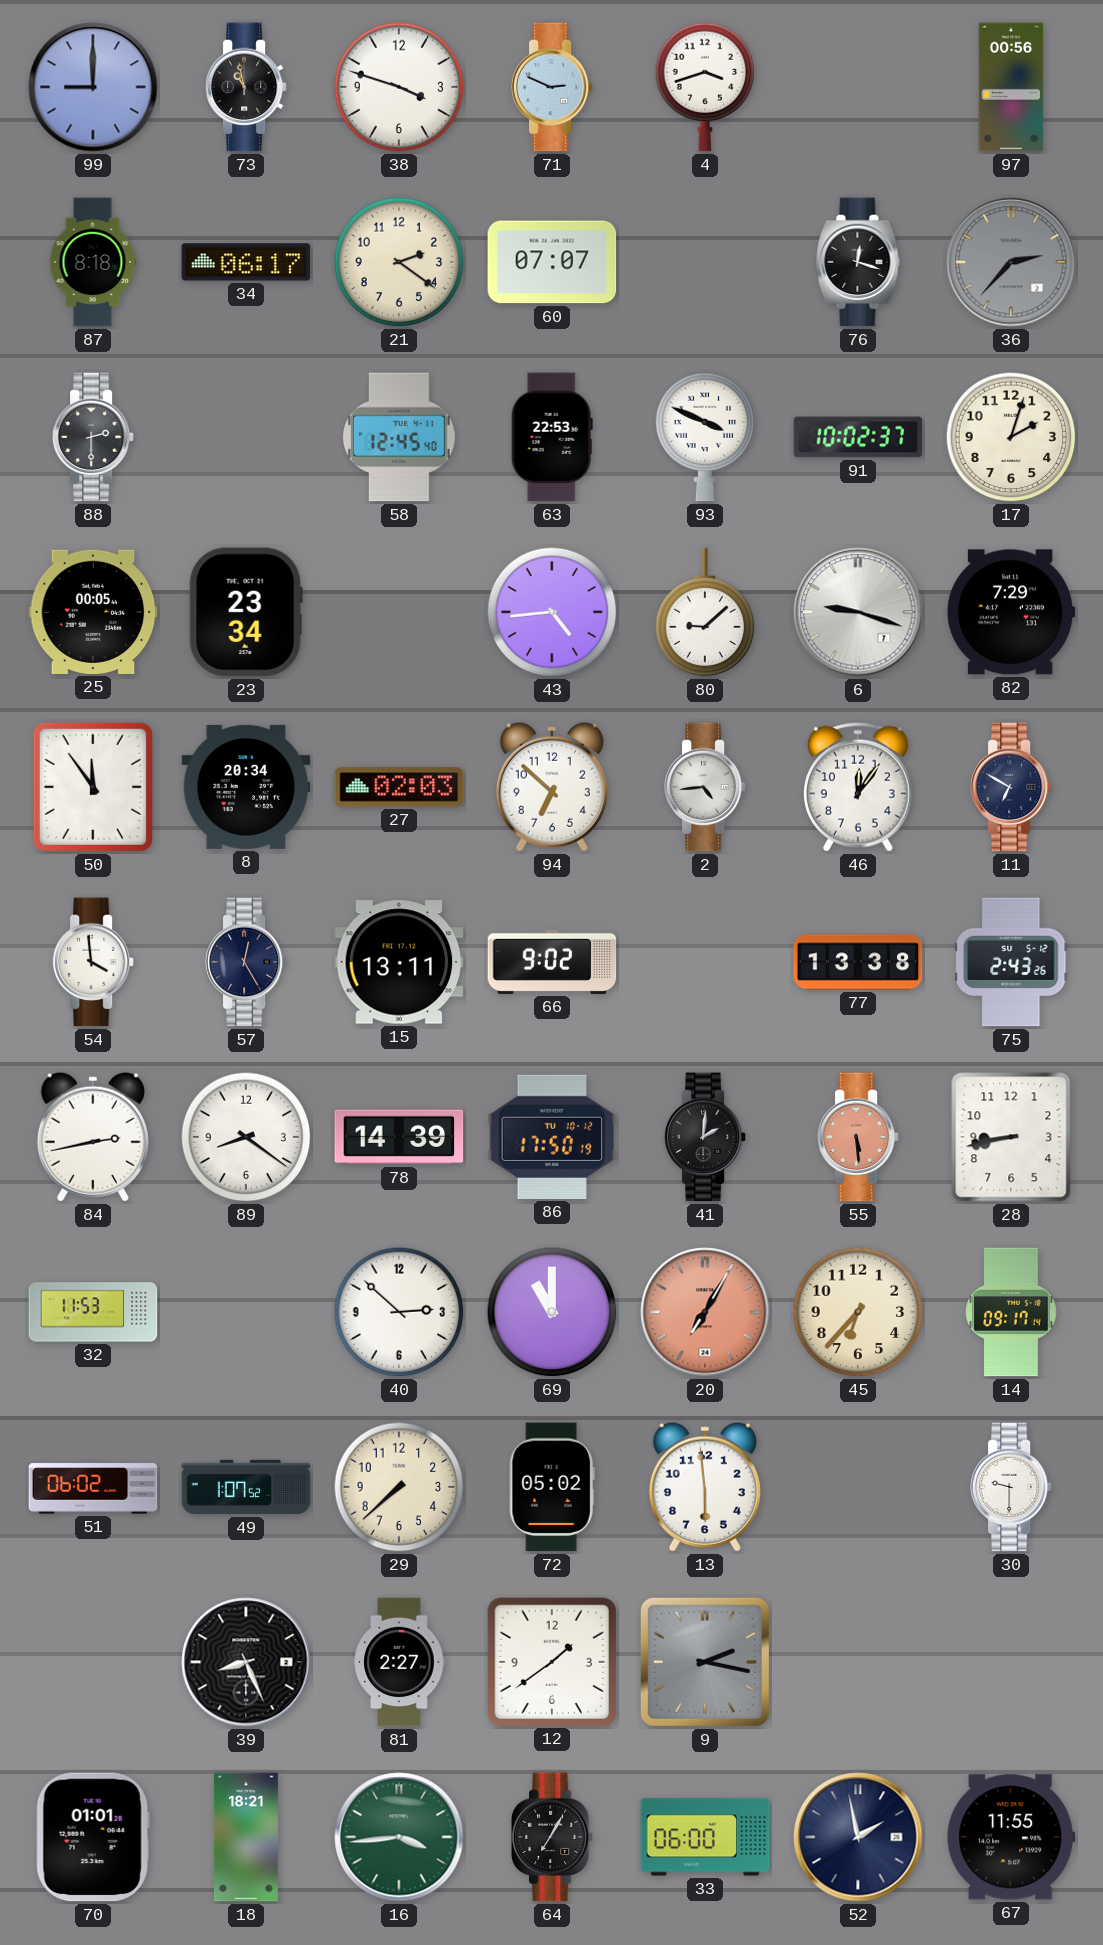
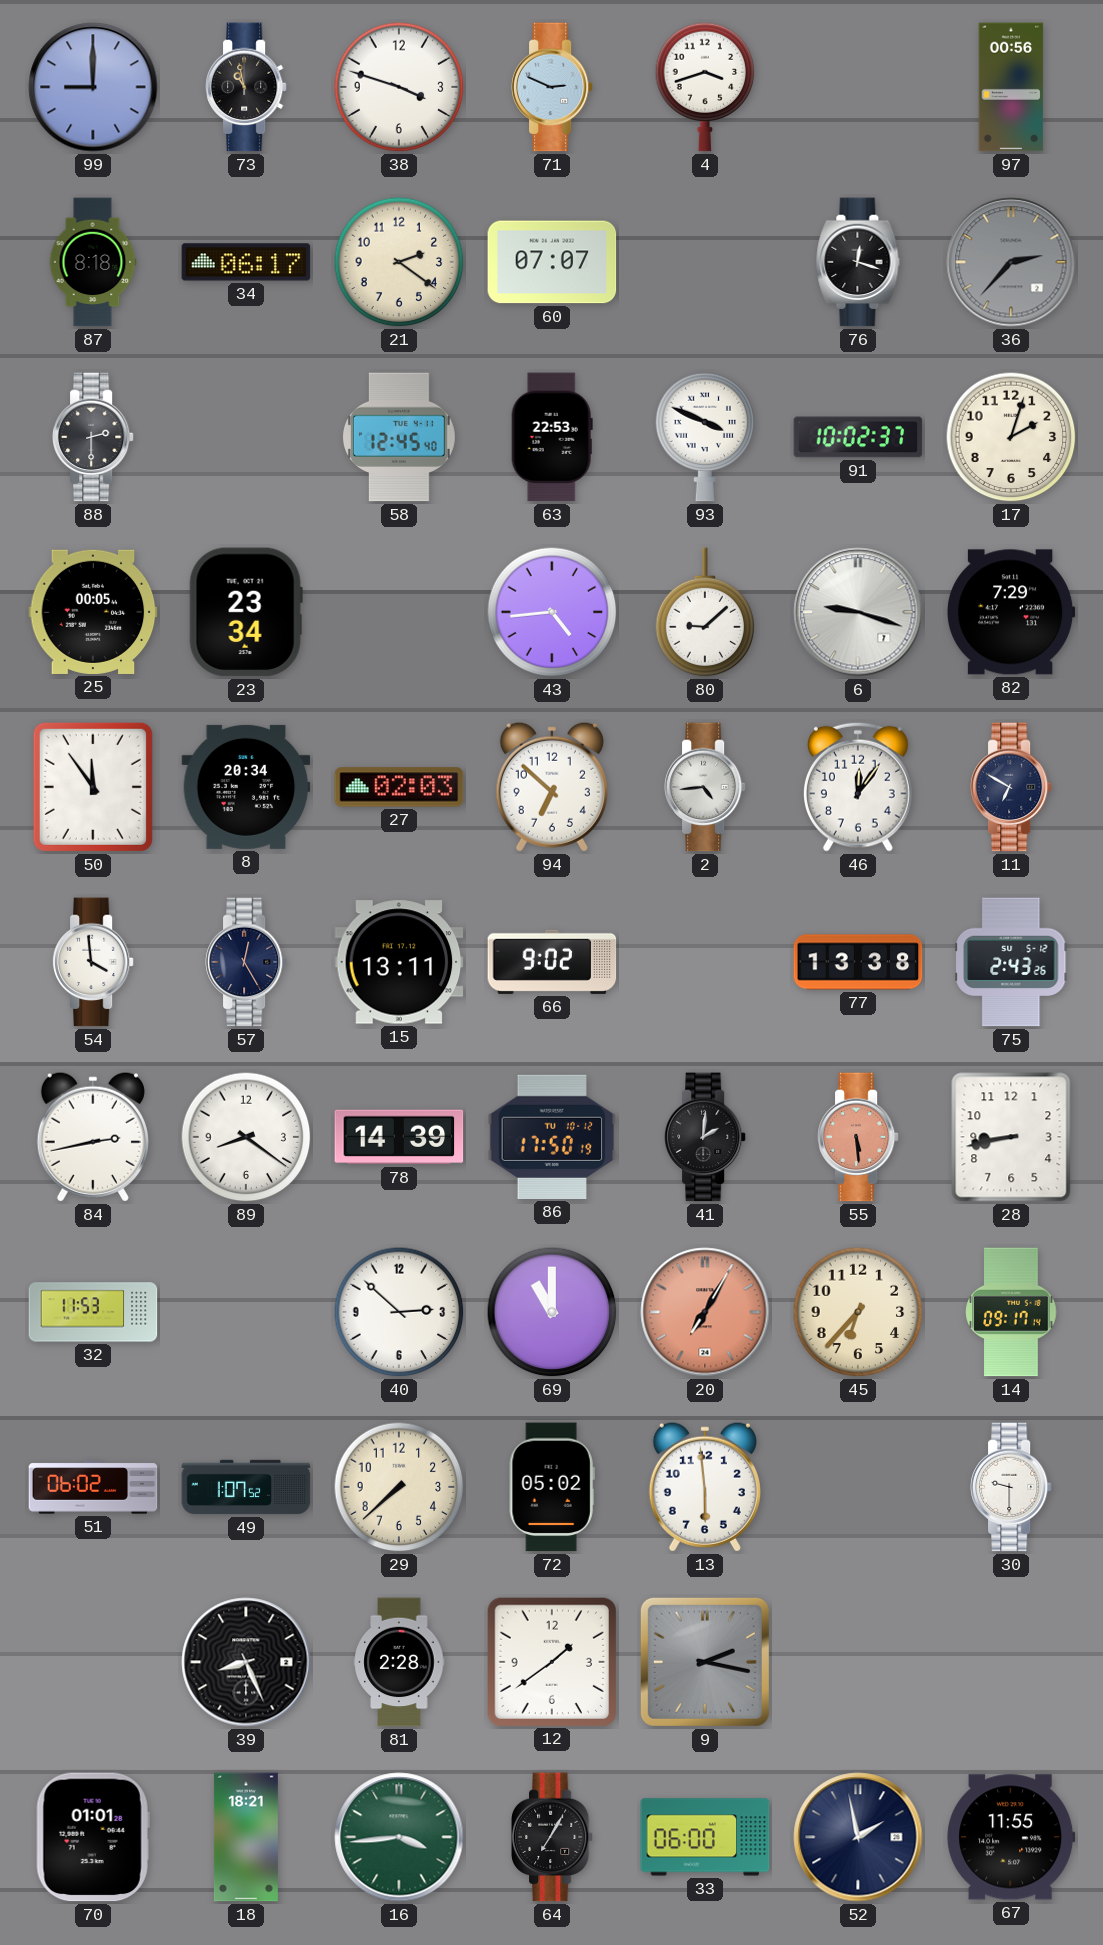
81: 2:27 -> 2:28
